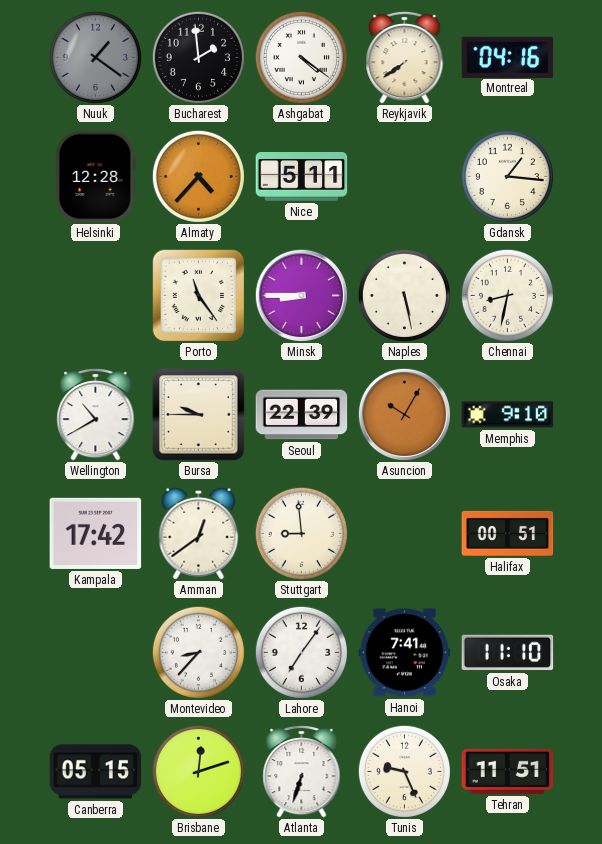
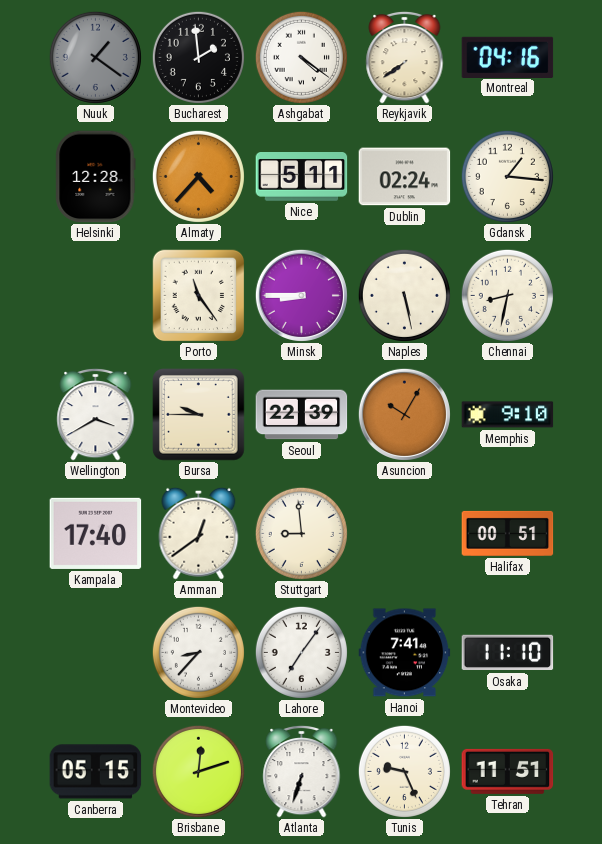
Dublin: none -> 02:24
Wellington: 10:40 -> 3:40
Kampala: 17:42 -> 17:40
